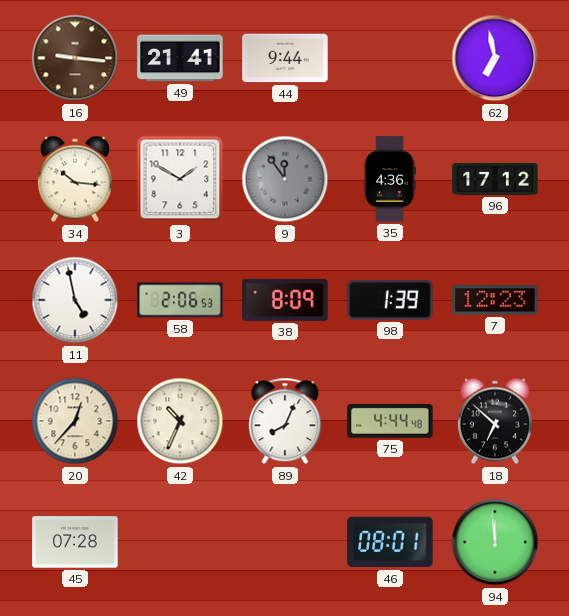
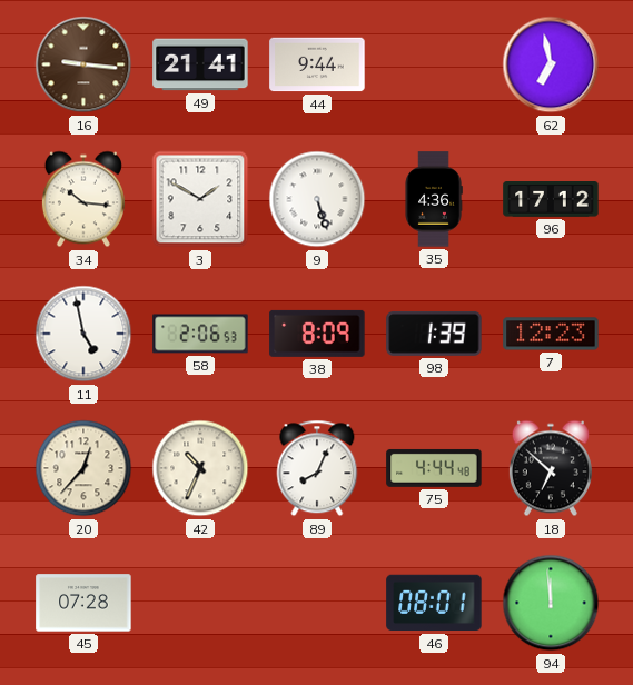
9: 11:54 -> 5:27
9 dial: grey -> white
